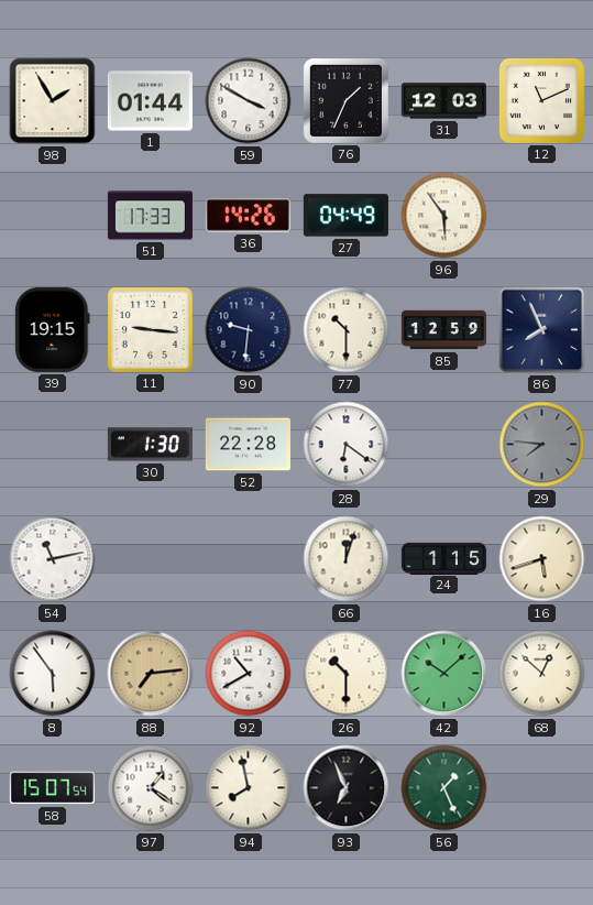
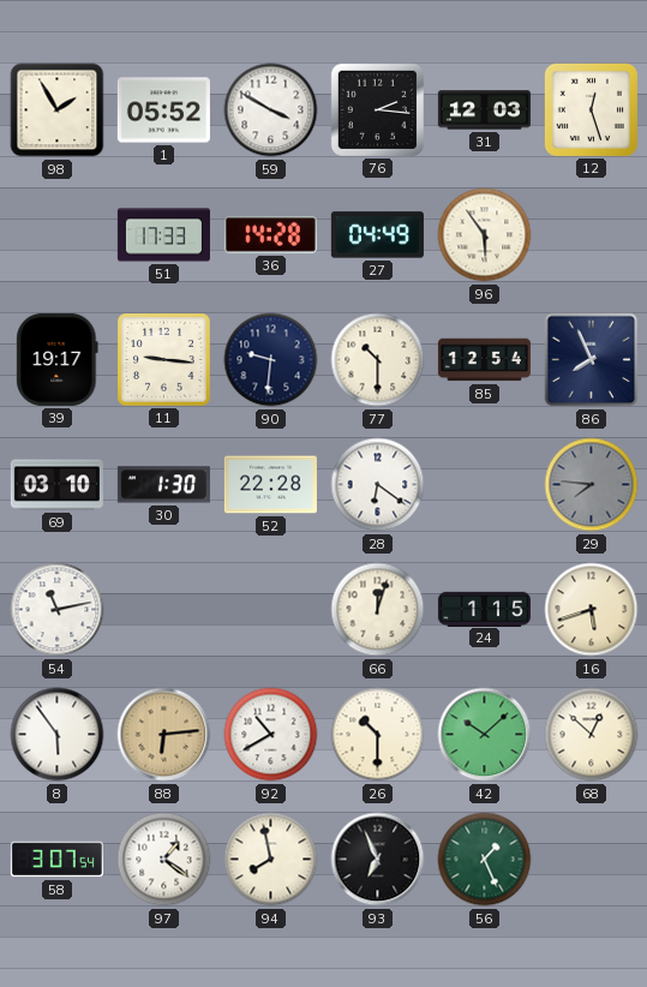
1: 01:44 -> 05:52
76: 1:34 -> 2:16
12: 11:11 -> 12:27
36: 14:26 -> 14:28
39: 19:15 -> 19:17
85: 12:59 -> 12:54
69: none -> 03:10
88: 7:14 -> 6:14
58: 15:07 -> 3:07
